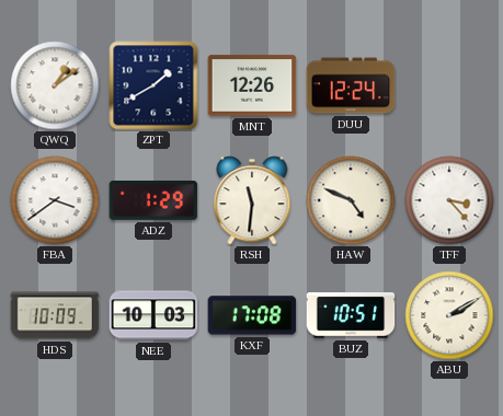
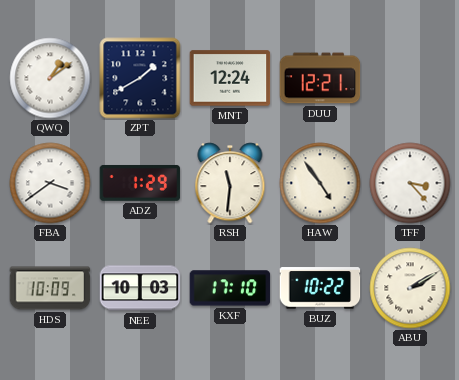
MNT: 12:26 -> 12:24
DUU: 12:24 -> 12:21
HAW: 4:49 -> 4:54
KXF: 17:08 -> 17:10
BUZ: 10:51 -> 10:22
